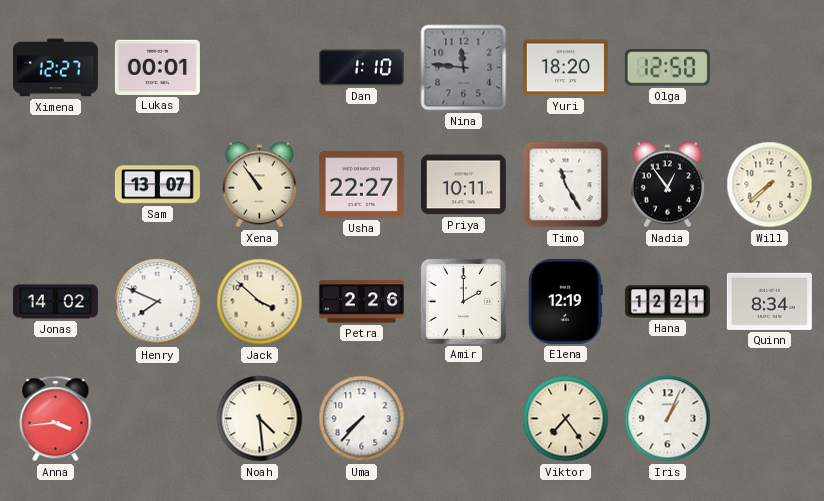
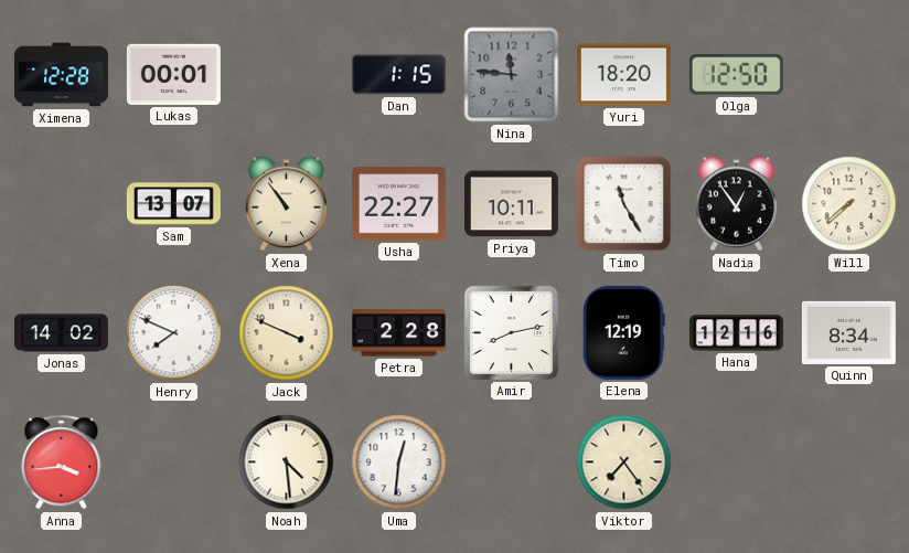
Ximena: 12:27 -> 12:28
Dan: 1:10 -> 1:15
Jack: 3:52 -> 3:49
Petra: 2:26 -> 2:28
Amir: 2:00 -> 8:13
Hana: 12:21 -> 12:16
Uma: 7:37 -> 12:31
Iris: 1:04 -> none
